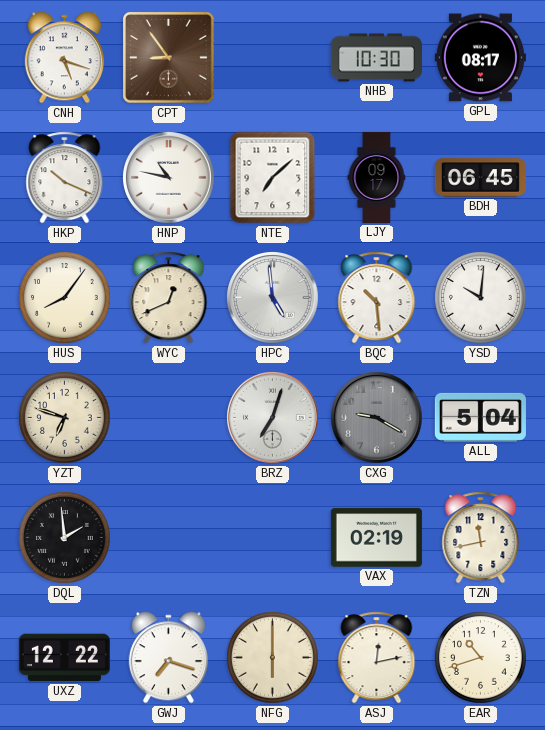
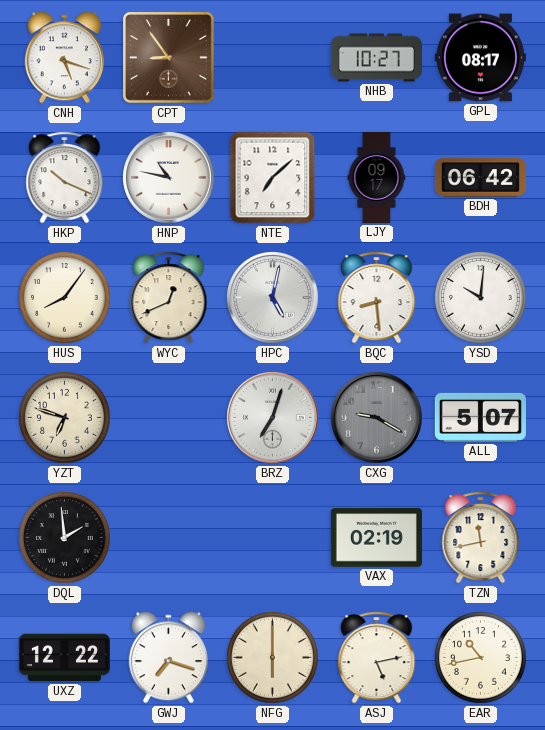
NHB: 10:30 -> 10:27
BDH: 06:45 -> 06:42
HPC: 4:59 -> 5:02
BQC: 10:29 -> 8:29
ALL: 5:04 -> 5:07
ASJ: 12:13 -> 5:13
EAR: 10:42 -> 10:43
